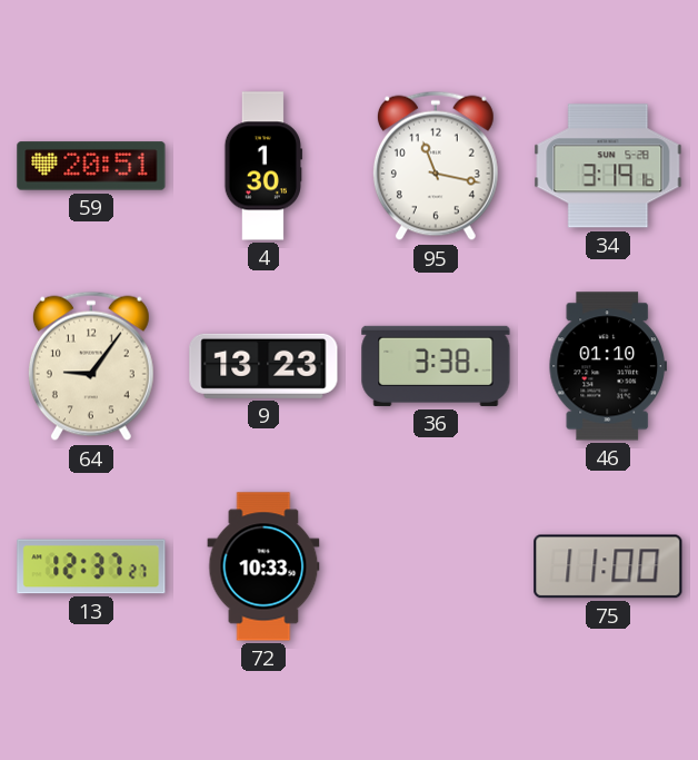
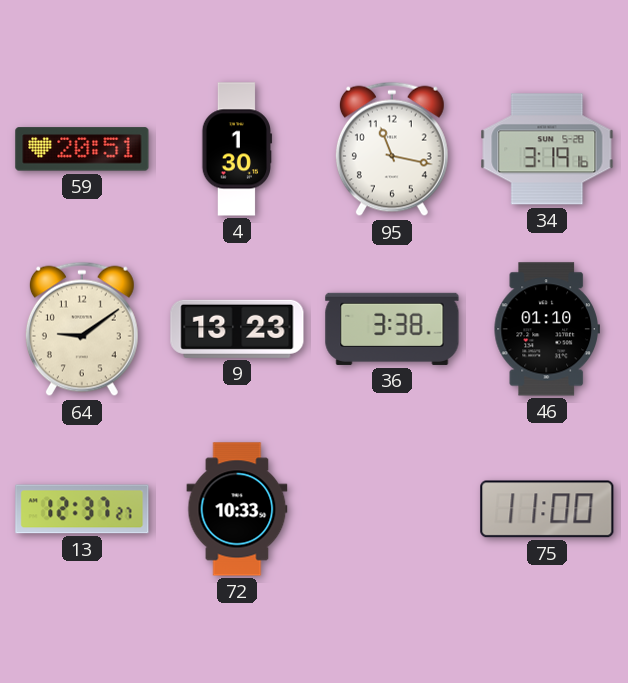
64: 9:06 -> 9:09
